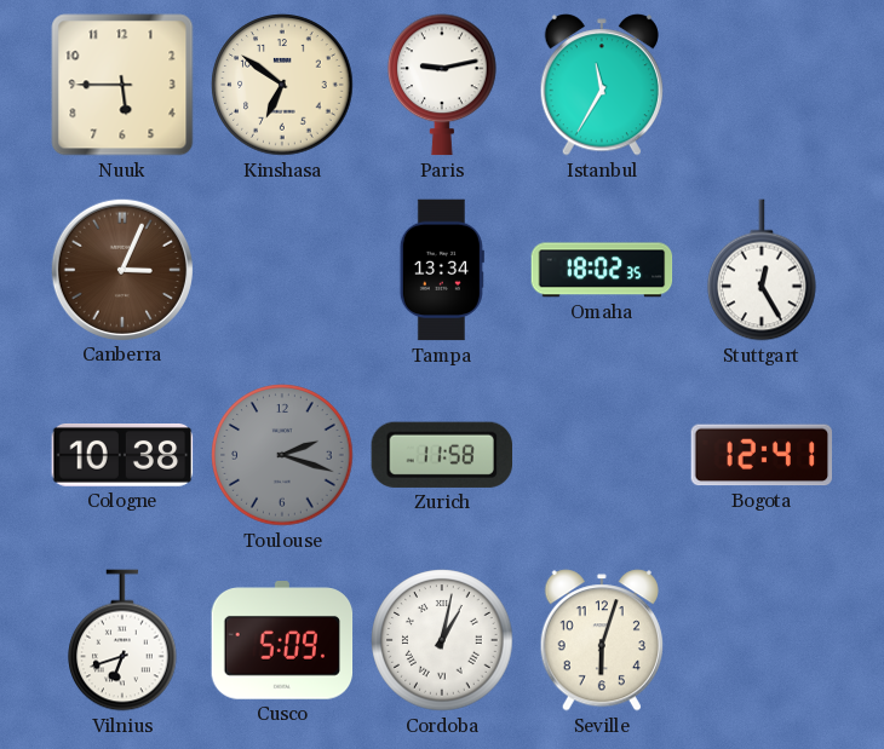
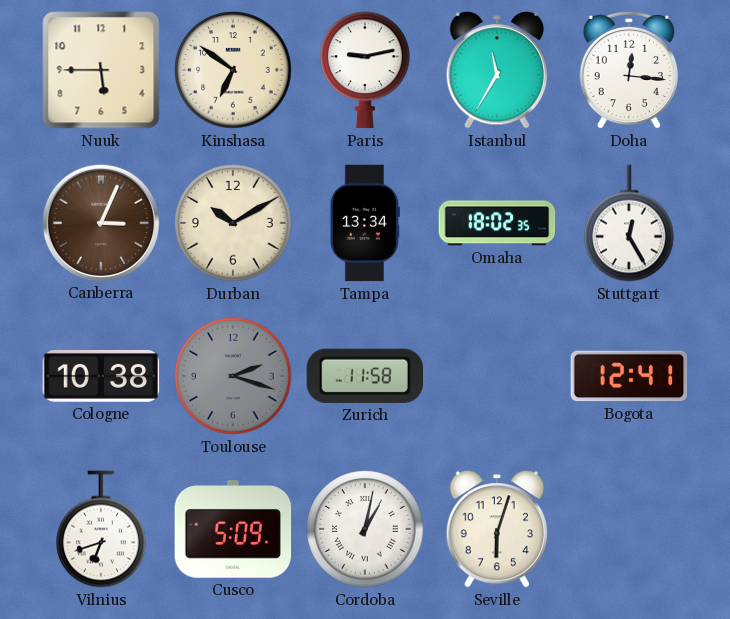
Doha: none -> 12:16
Durban: none -> 10:10
